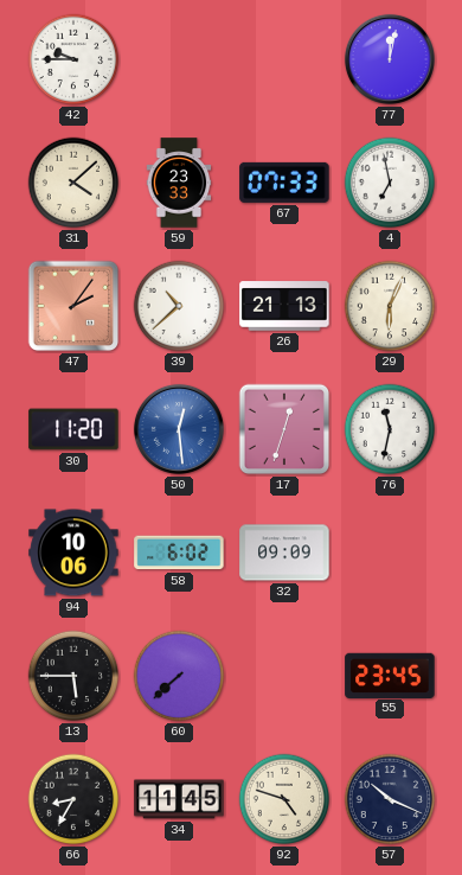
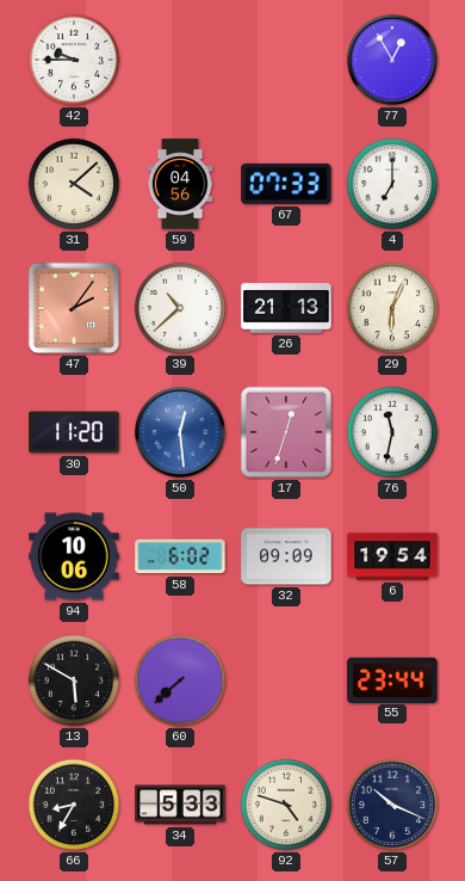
77: 12:02 -> 12:55
59: 23:33 -> 04:56
4: 6:58 -> 7:00
6: none -> 19:54
13: 5:45 -> 5:50
55: 23:45 -> 23:44
34: 11:45 -> 5:33
